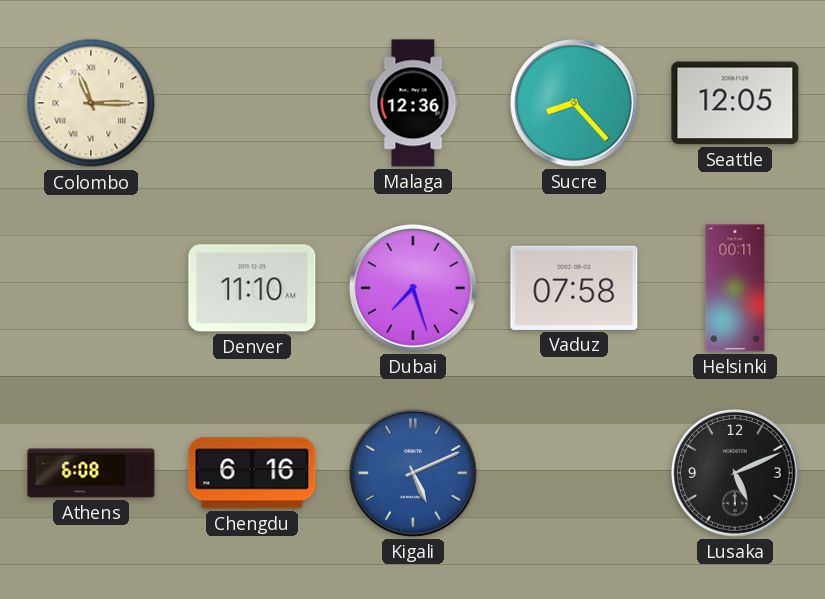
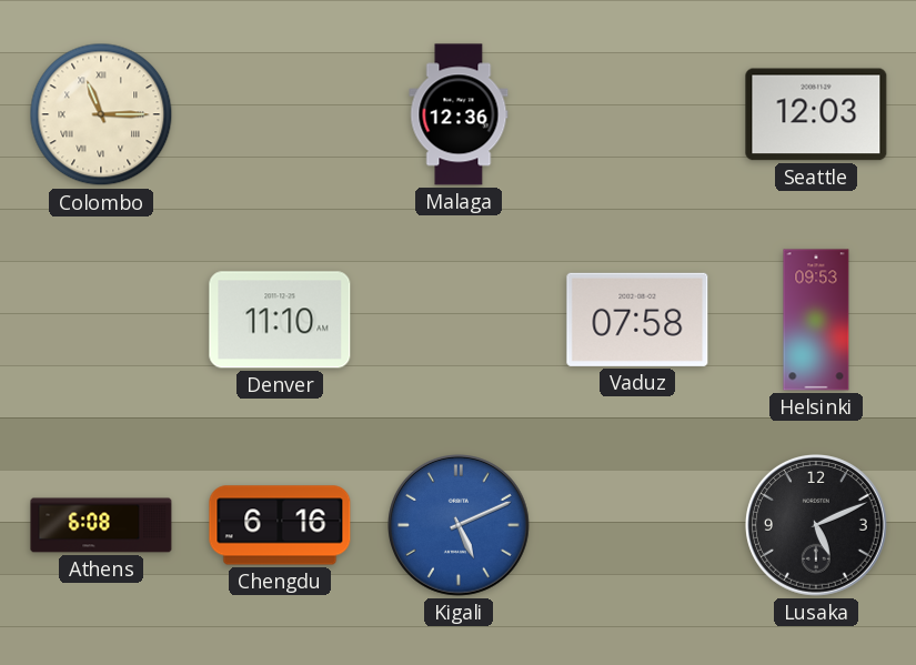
Sucre: 8:23 -> none
Seattle: 12:05 -> 12:03
Dubai: 7:27 -> none
Helsinki: 00:11 -> 09:53
